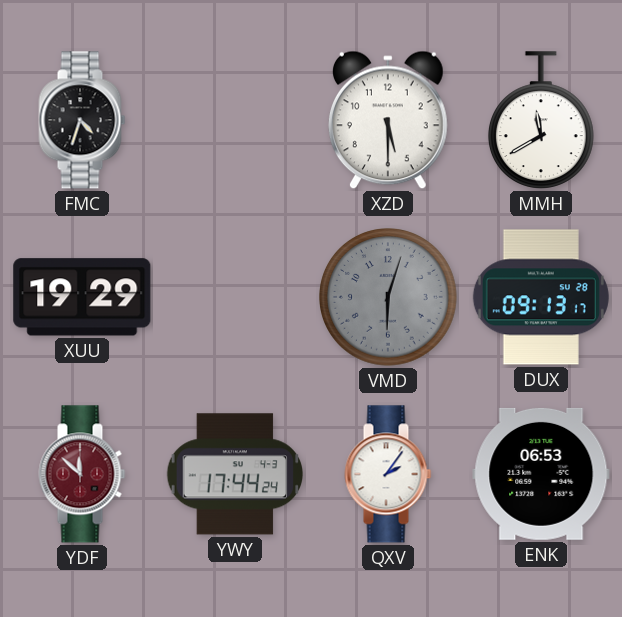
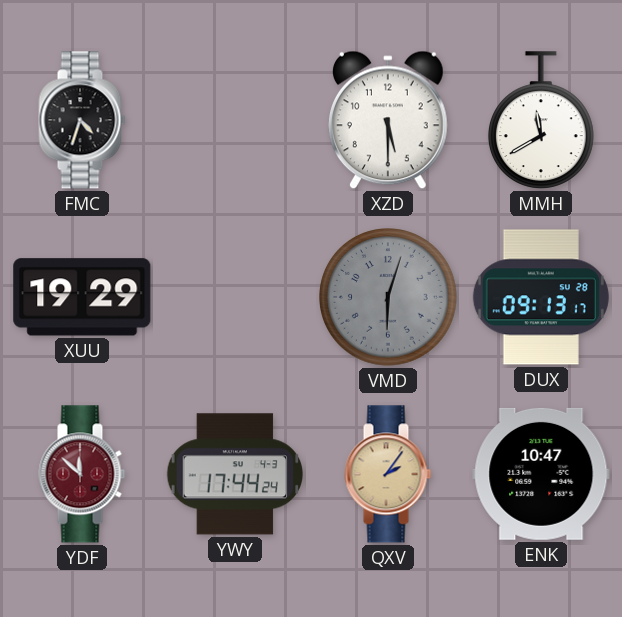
QXV dial: white -> champagne
ENK: 06:53 -> 10:47
